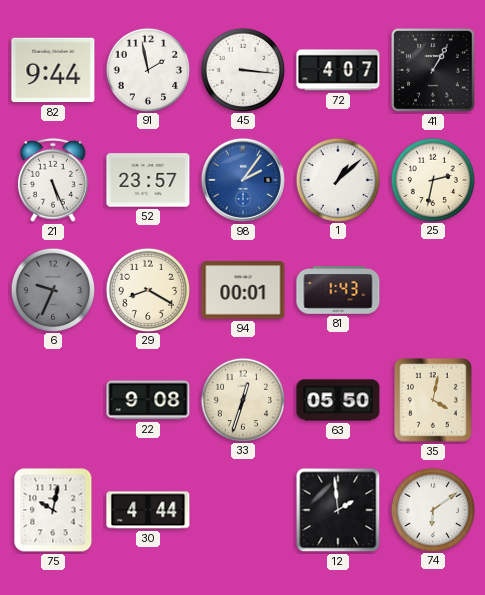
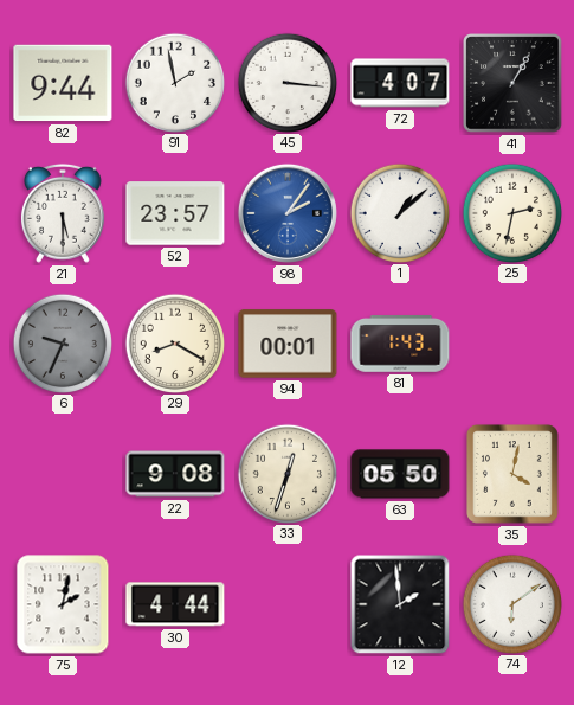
21: 5:26 -> 5:30
75: 10:02 -> 2:02
